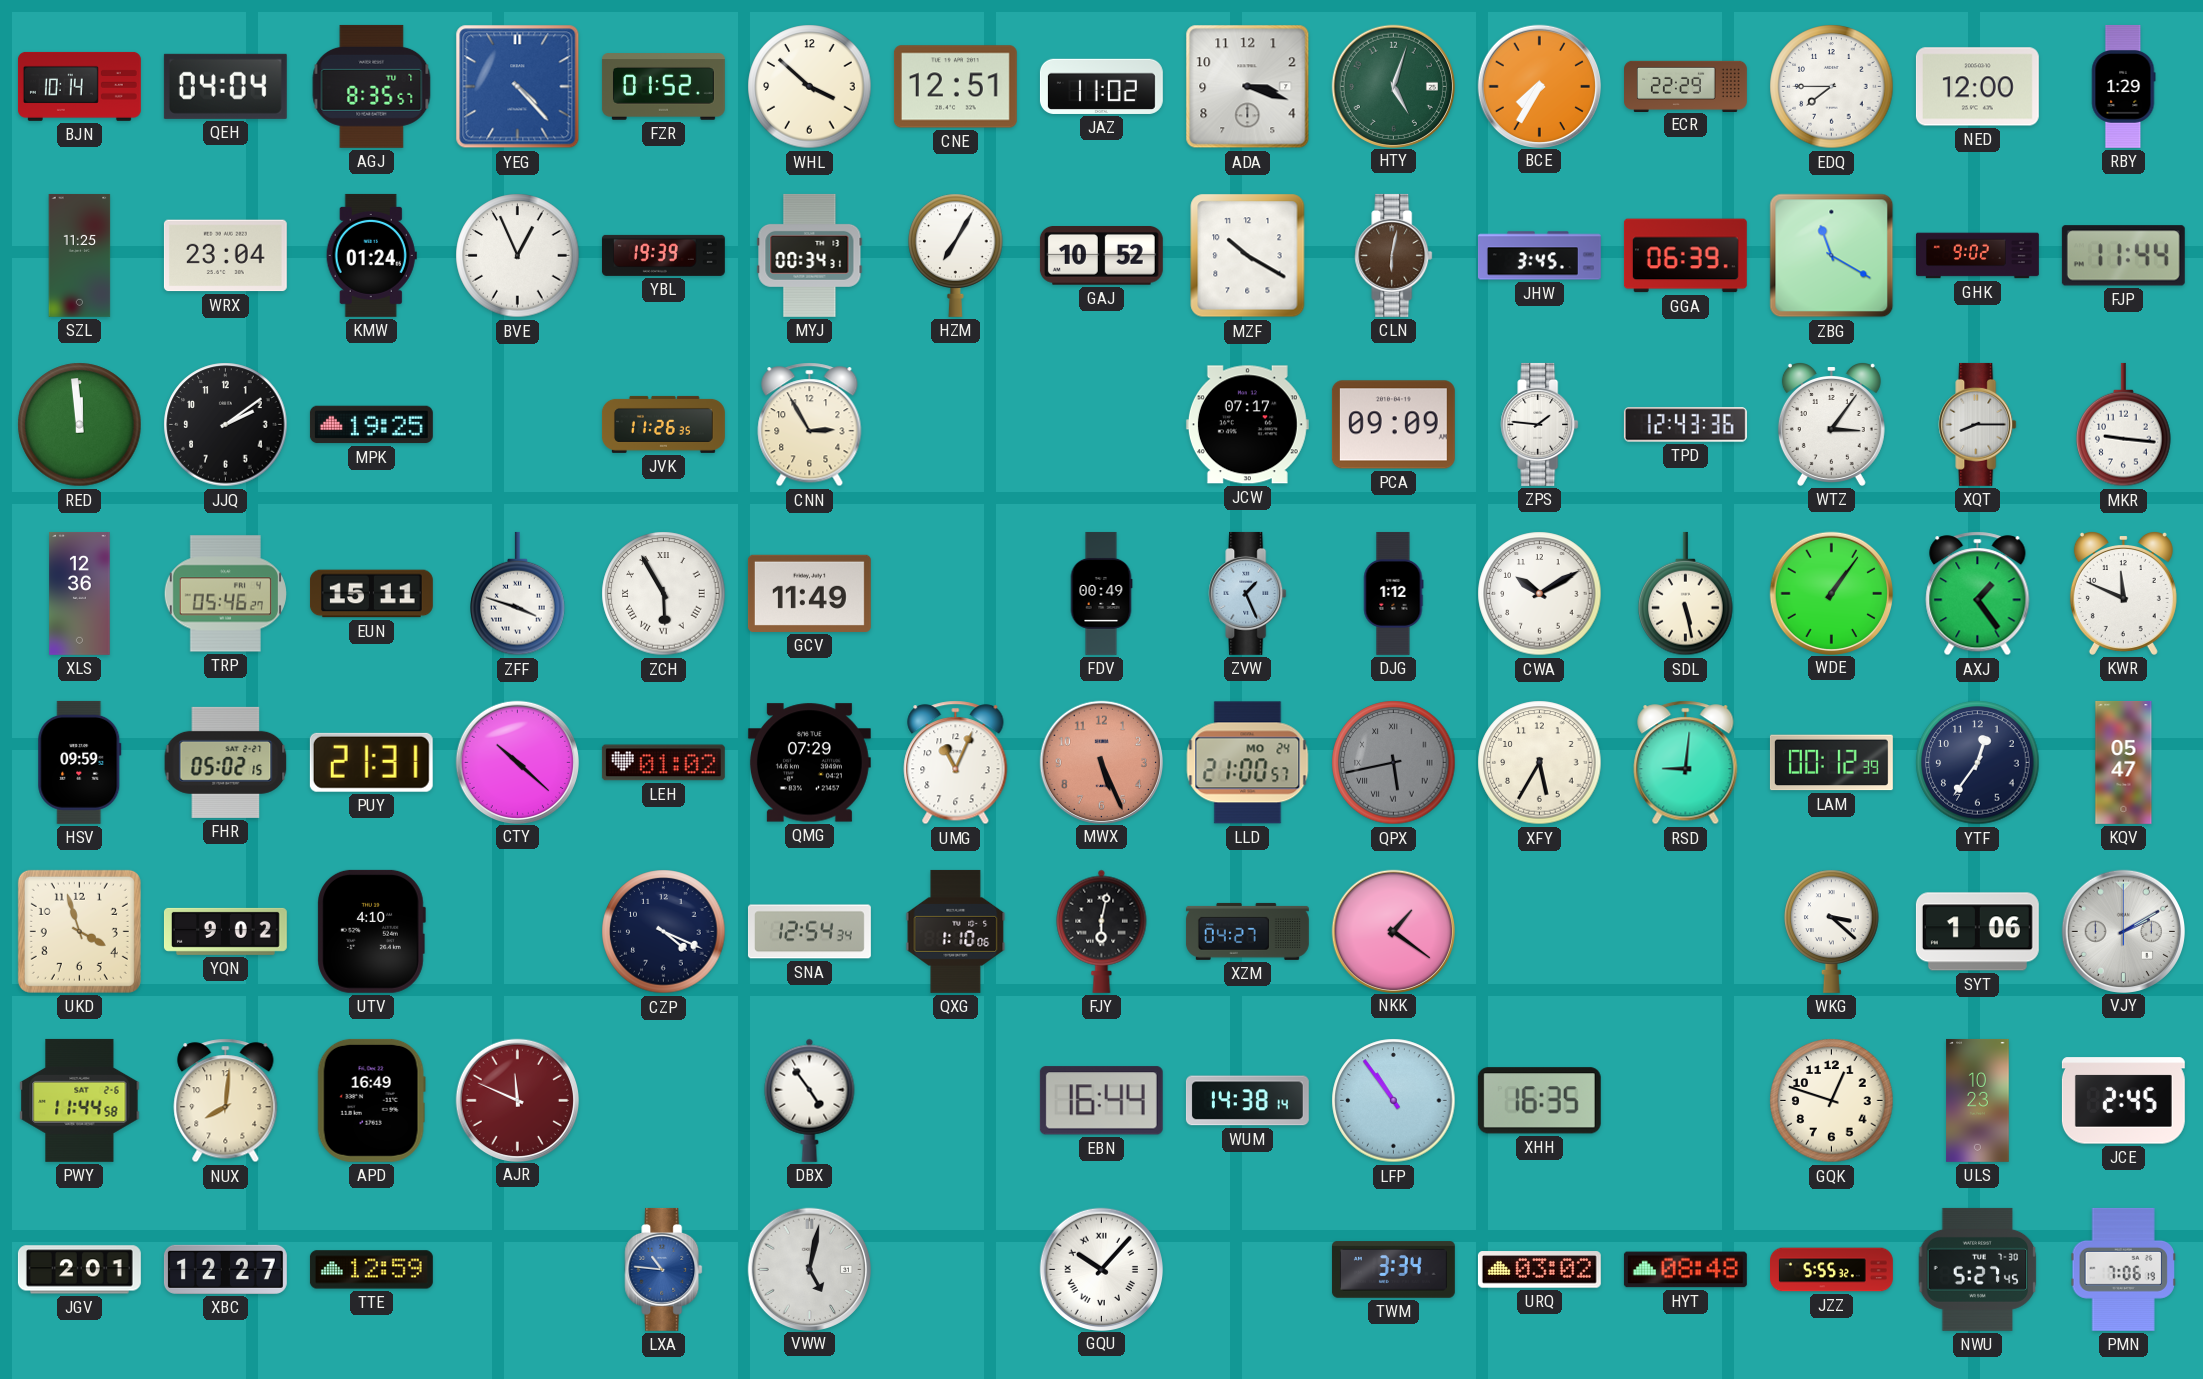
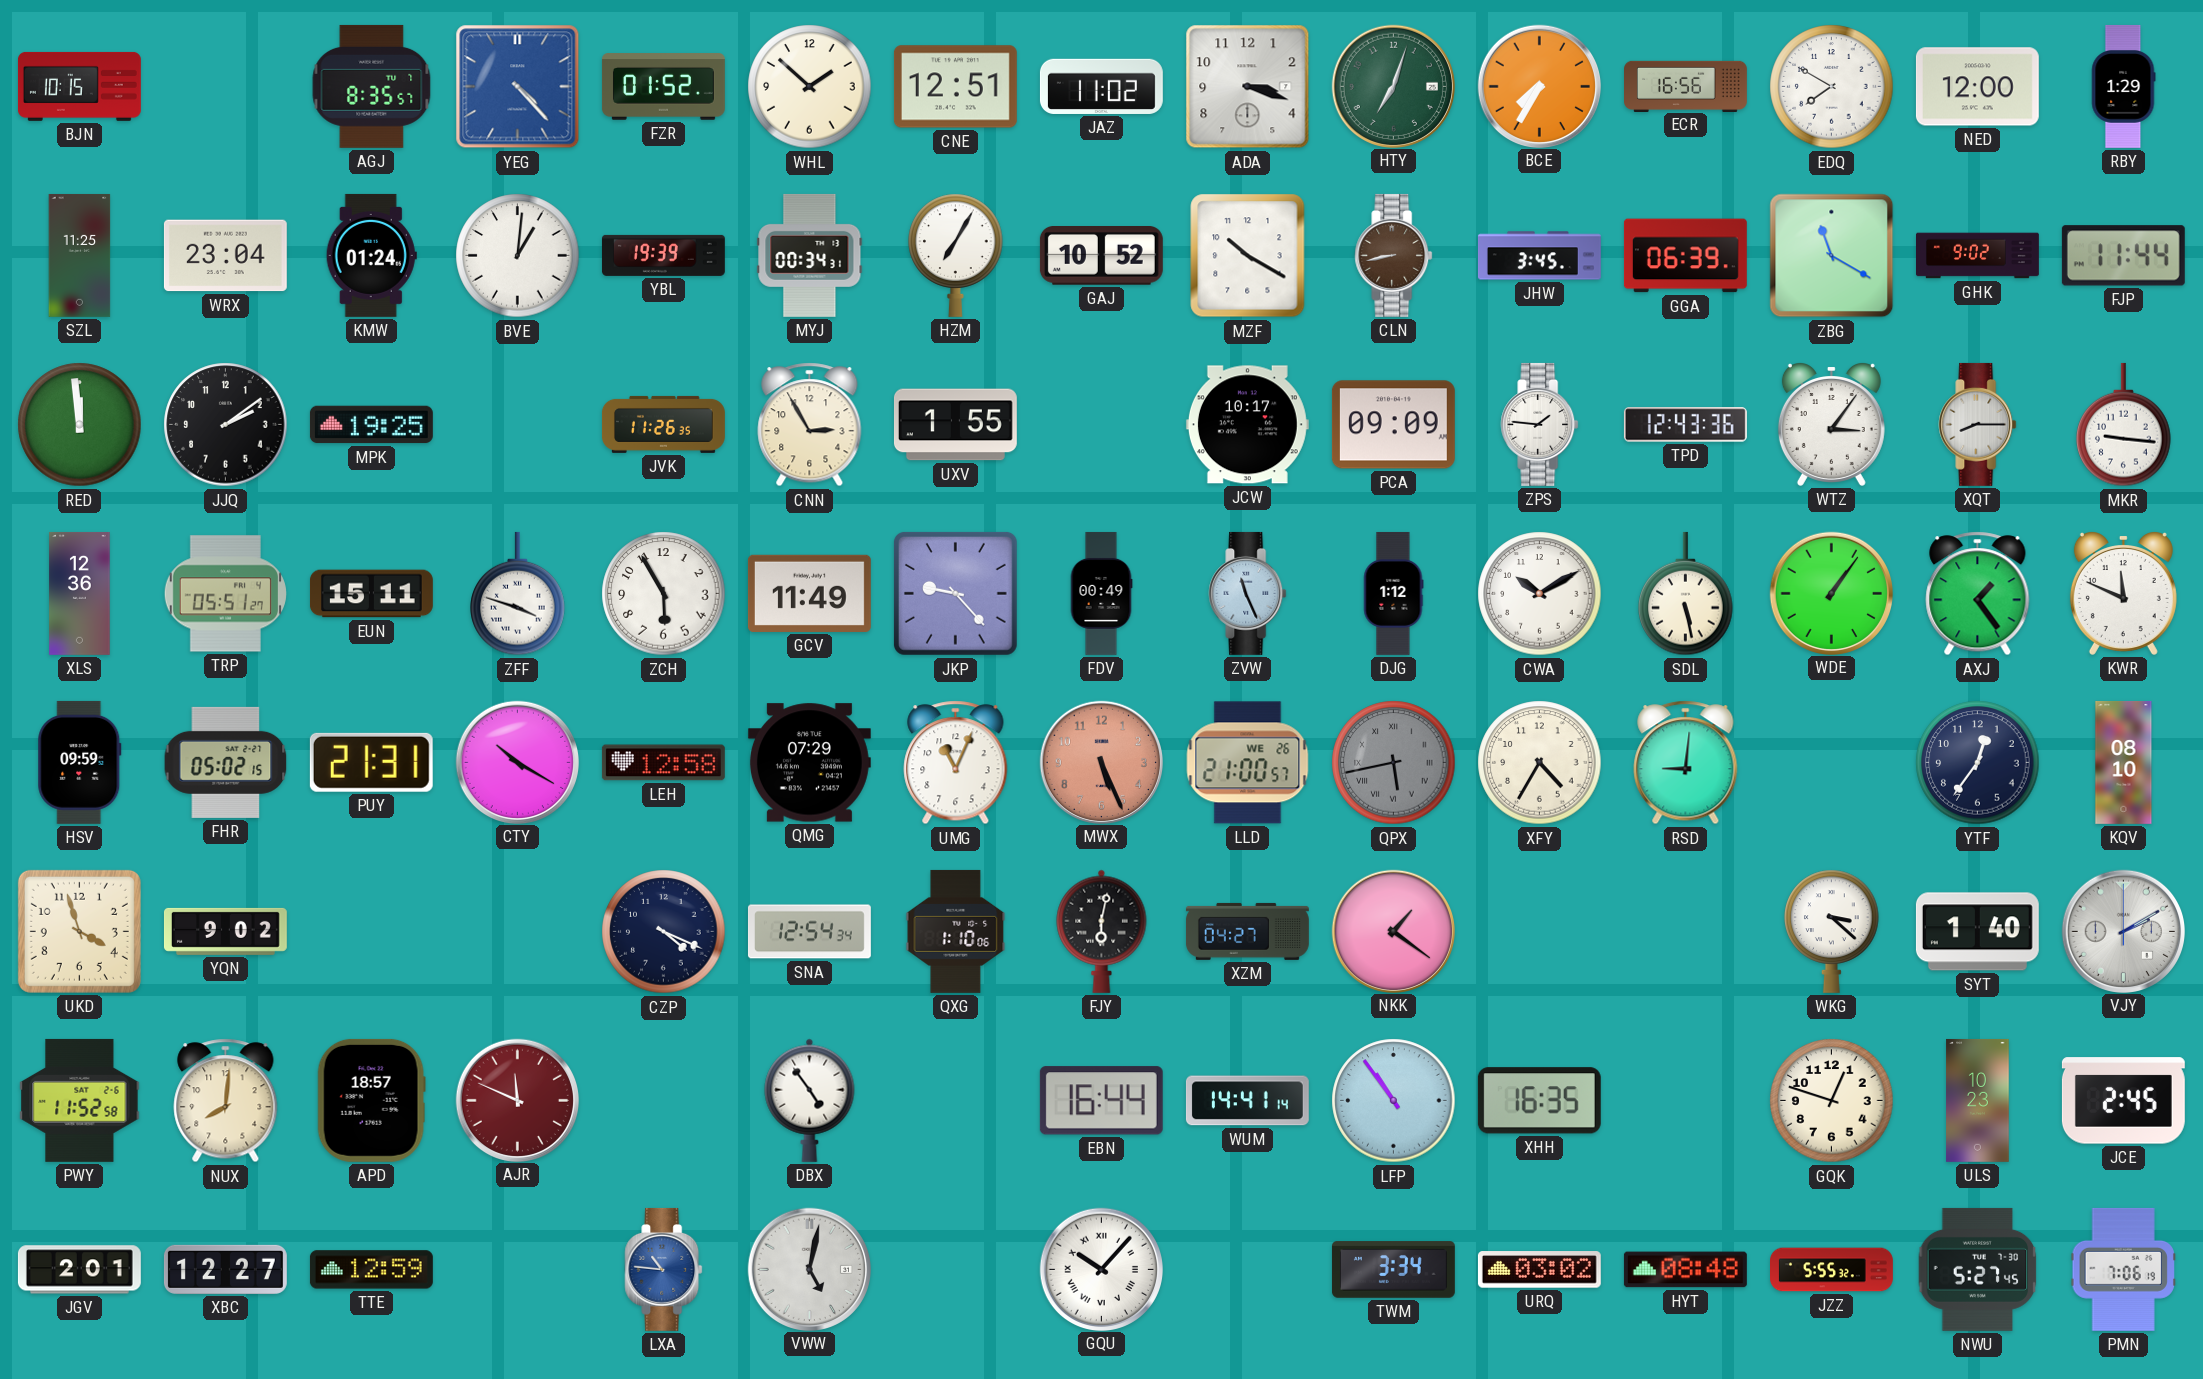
BJN: 10:14 -> 10:15
QEH: 04:04 -> none
WHL: 3:52 -> 1:52
HTY: 5:03 -> 7:03
ECR: 22:29 -> 16:56
EDQ: 7:45 -> 7:50
BVE: 12:56 -> 1:01
CLN: 6:02 -> 8:43
UXV: none -> 1:55
JCW: 07:17 -> 10:17
TRP: 05:46 -> 05:51
ZCH numerals: Roman -> Arabic
JKP: none -> 9:23
ZVW: 1:26 -> 11:26
CTY: 10:22 -> 10:20
LEH: 01:02 -> 12:58
LLD date: MO 24 -> WE 26
XFY: 5:35 -> 4:35
LAM: 00:12 -> none
KQV: 05:47 -> 08:10
UTV: 4:10 -> none
SYT: 1:06 -> 1:40
PWY: 11:44 -> 11:52
APD: 16:49 -> 18:57
WUM: 14:38 -> 14:41
